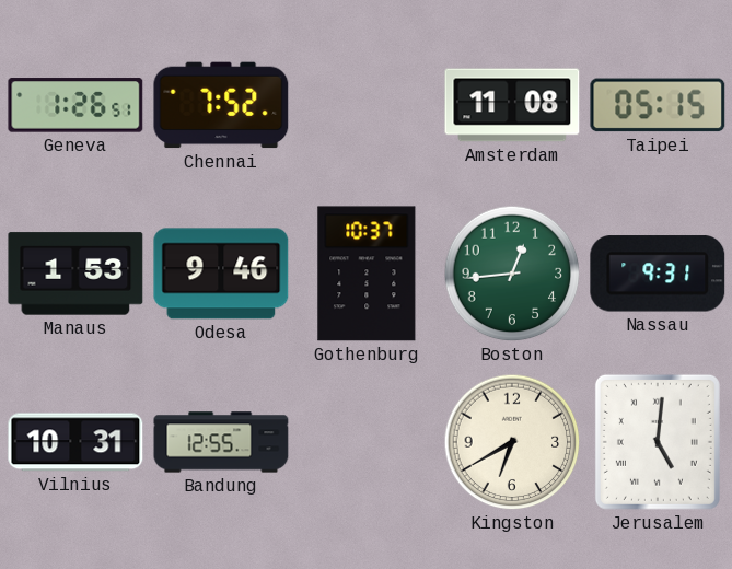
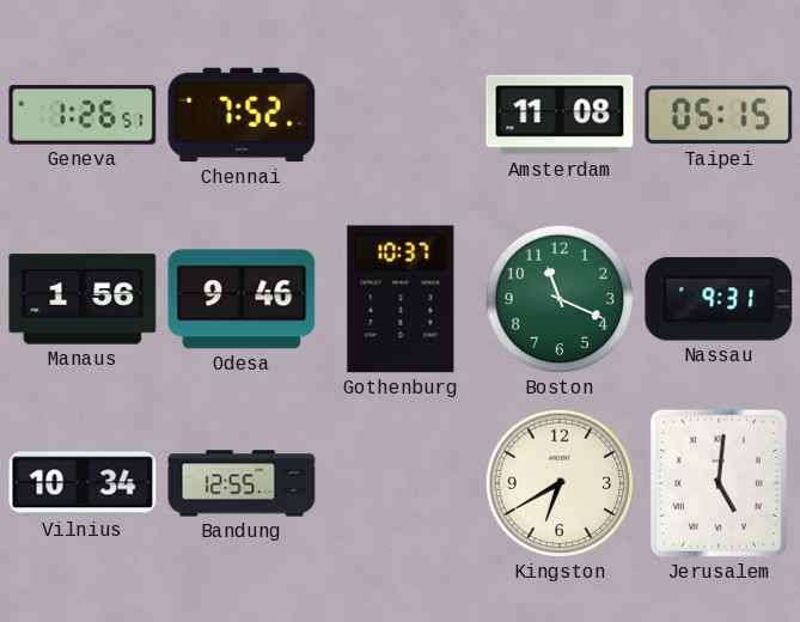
Manaus: 1:53 -> 1:56
Boston: 12:44 -> 11:19
Vilnius: 10:31 -> 10:34
